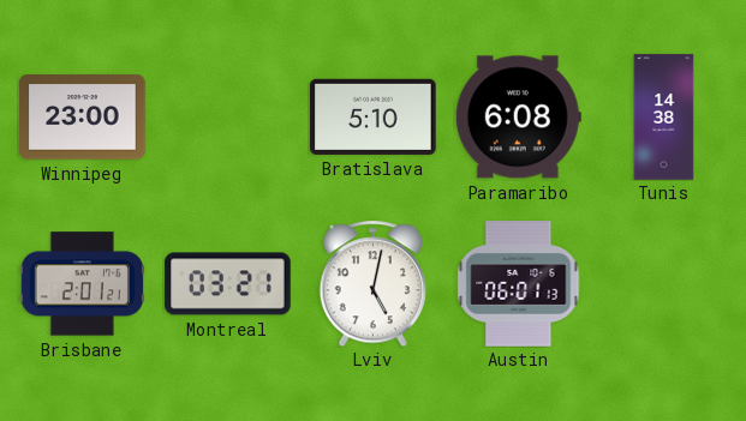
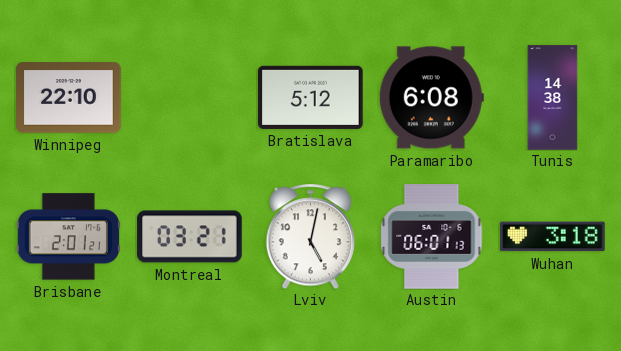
Winnipeg: 23:00 -> 22:10
Bratislava: 5:10 -> 5:12
Wuhan: none -> 3:18
